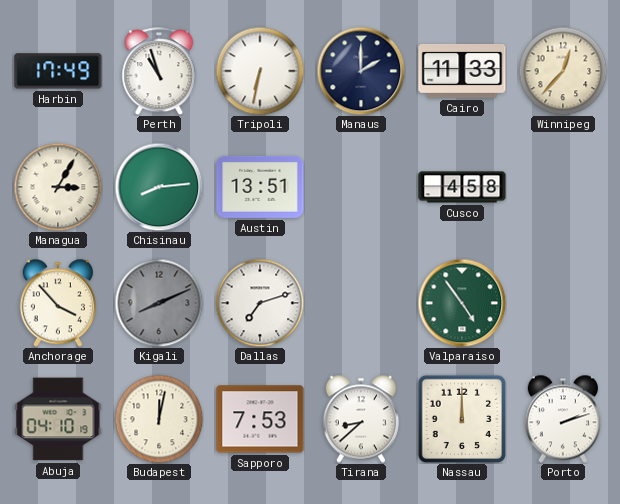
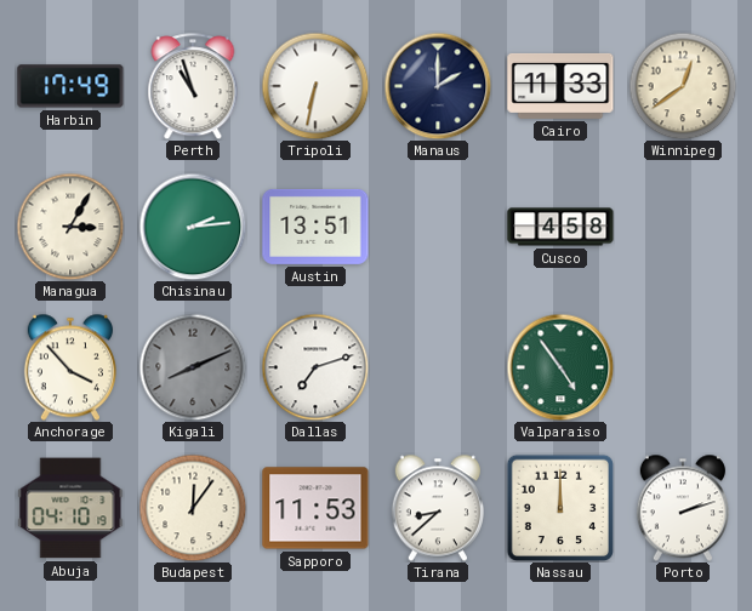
Winnipeg: 12:37 -> 12:39
Chisinau: 8:14 -> 2:14
Budapest: 12:02 -> 12:06
Sapporo: 7:53 -> 11:53
